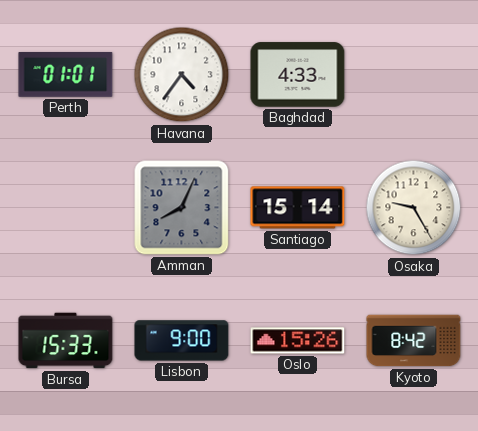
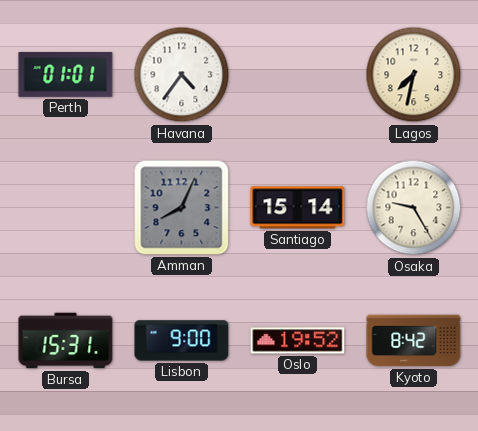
Baghdad: 4:33 -> none
Lagos: none -> 7:32
Bursa: 15:33 -> 15:31
Oslo: 15:26 -> 19:52
